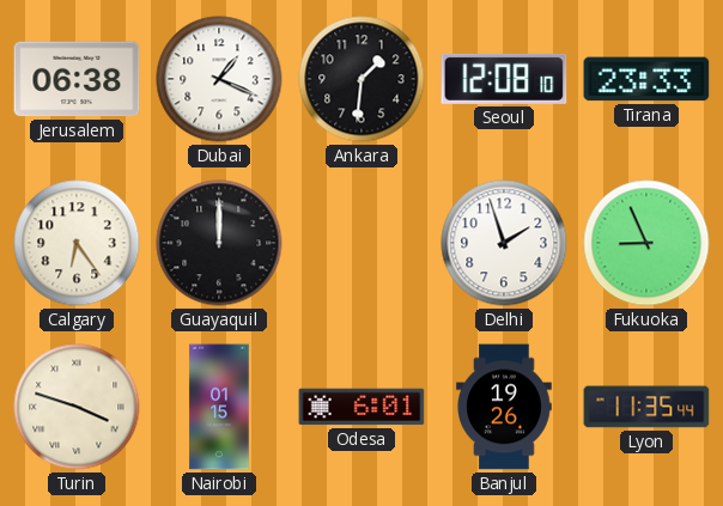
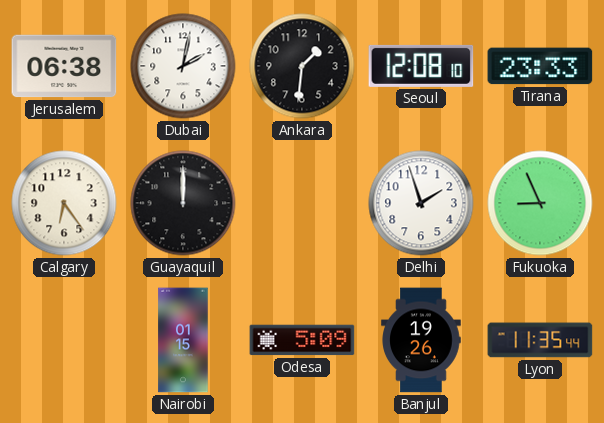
Dubai: 1:19 -> 2:02
Turin: 3:48 -> none
Odesa: 6:01 -> 5:09
